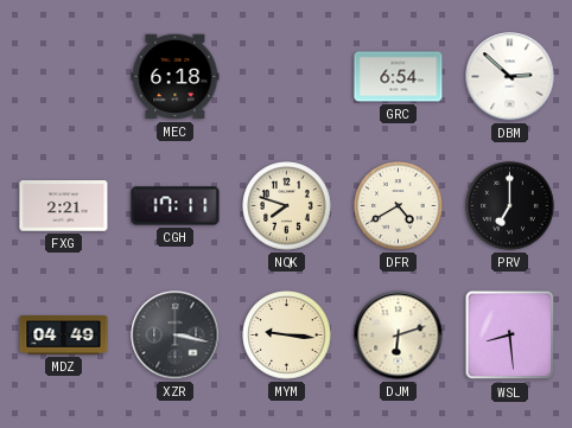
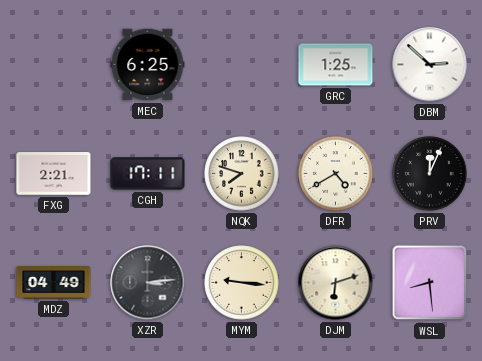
MEC: 6:18 -> 6:25
GRC: 6:54 -> 1:25
PRV: 7:00 -> 12:04
XZR: 3:17 -> 3:14
